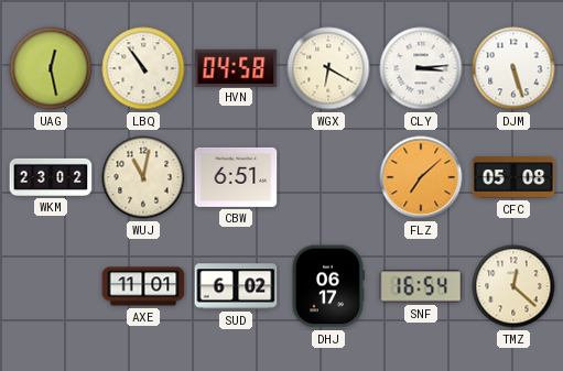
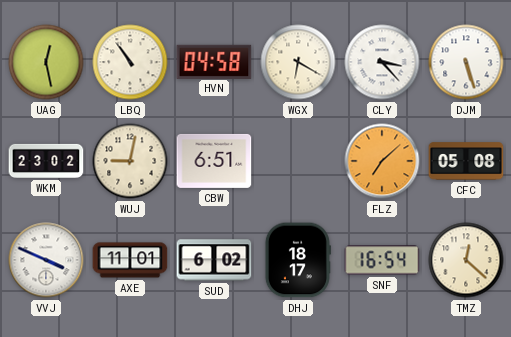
CLY: 3:14 -> 3:23
WUJ: 11:02 -> 9:02
VVJ: none -> 3:49
DHJ: 06:17 -> 18:17
